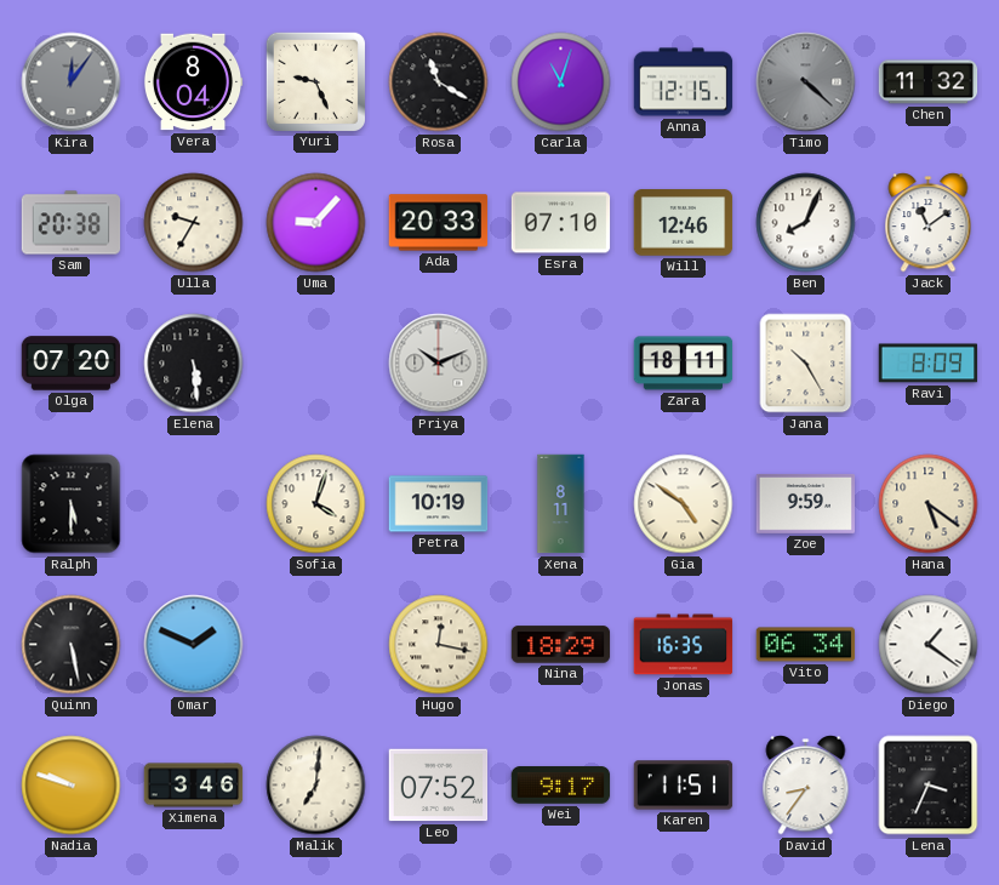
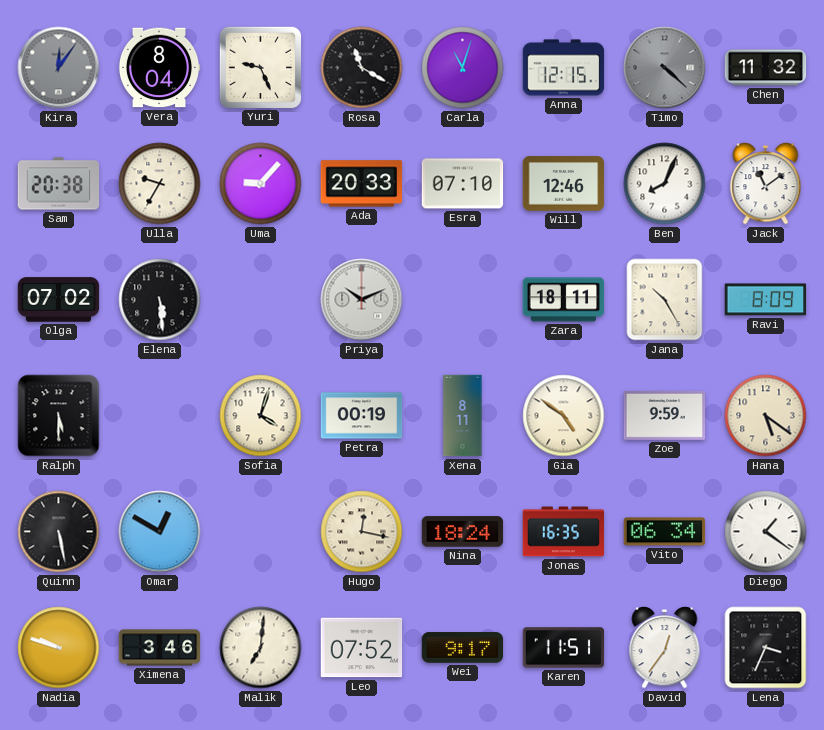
Olga: 07:20 -> 07:02
Petra: 10:19 -> 00:19
Omar: 1:49 -> 12:50
Nina: 18:29 -> 18:24
David: 8:36 -> 12:36
